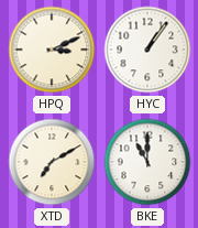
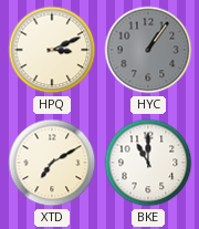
HYC dial: white -> grey
